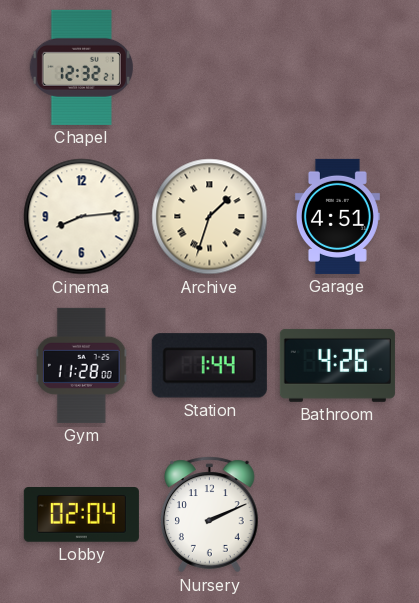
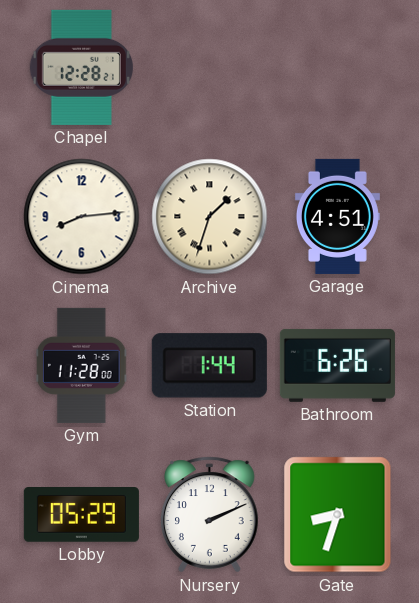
Chapel: 12:32 -> 12:28
Bathroom: 4:26 -> 6:26
Lobby: 02:04 -> 05:29
Gate: none -> 8:33
